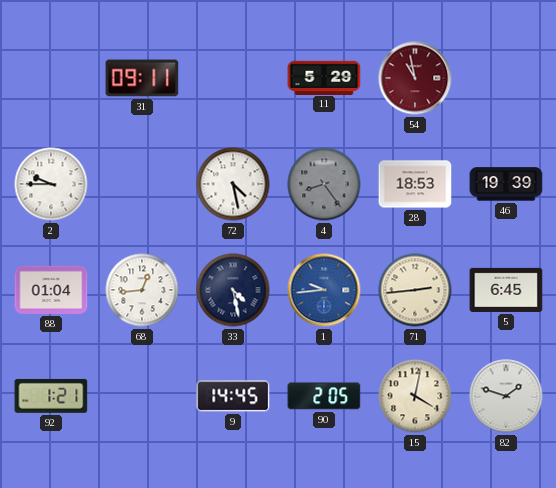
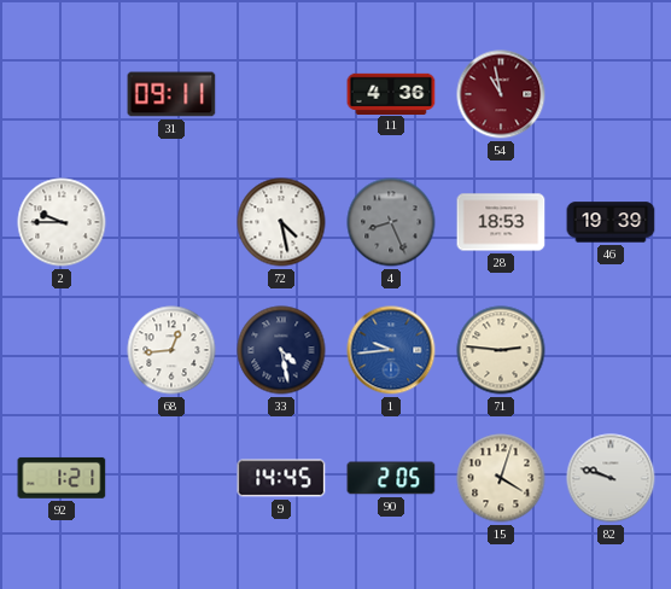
11: 5:29 -> 4:36
4: 8:24 -> 8:26
88: 01:04 -> none
71: 2:44 -> 2:46
5: 6:45 -> none
15: 4:02 -> 4:03
82: 1:48 -> 9:48
